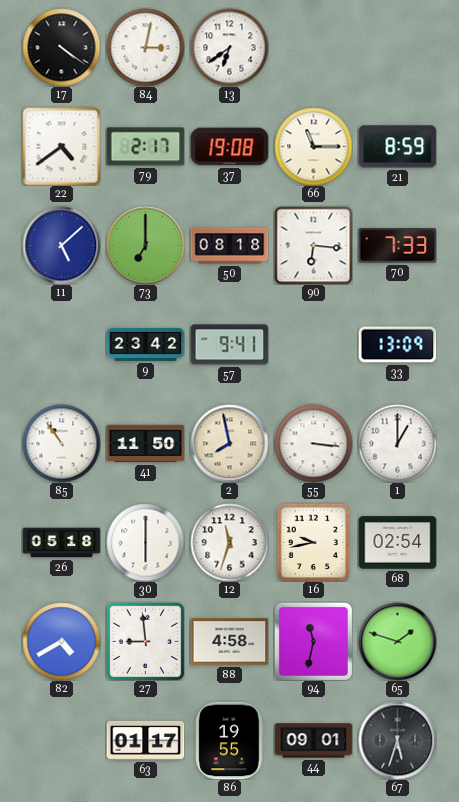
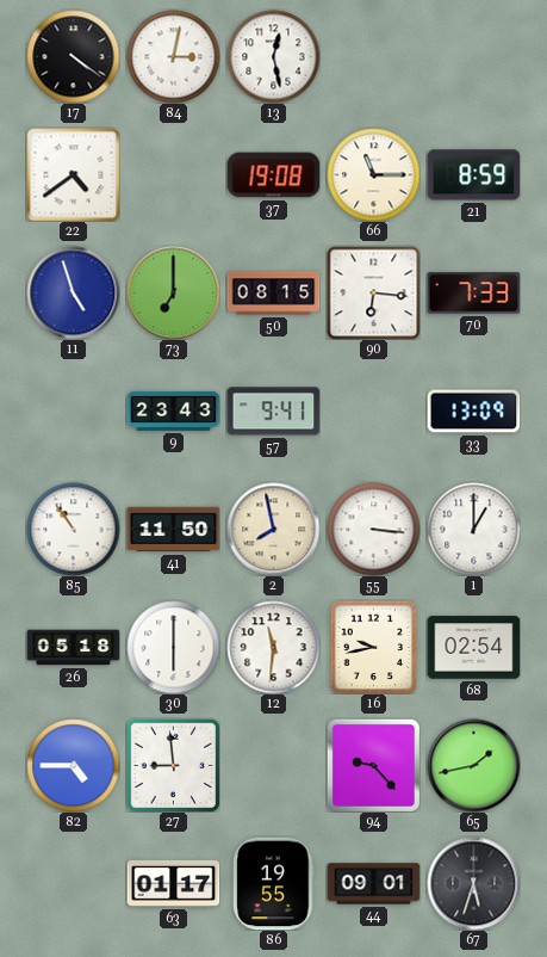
13: 6:39 -> 12:28
79: 2:17 -> none
11: 5:08 -> 4:57
50: 08:18 -> 08:15
9: 23:42 -> 23:43
12: 11:33 -> 11:31
82: 4:40 -> 4:45
88: 4:58 -> none
94: 11:32 -> 9:23
65: 1:48 -> 1:43
